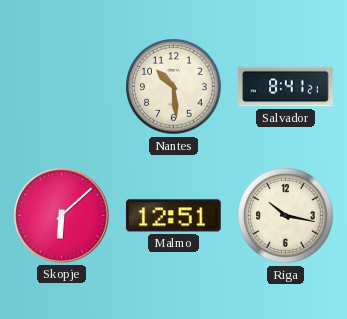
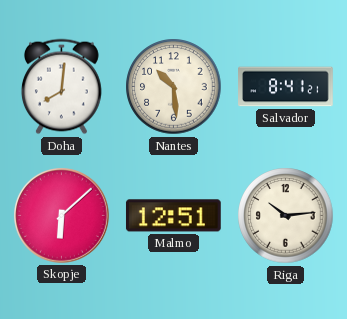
Doha: none -> 8:01
Riga: 10:17 -> 10:14
